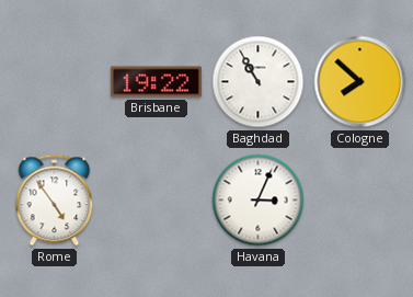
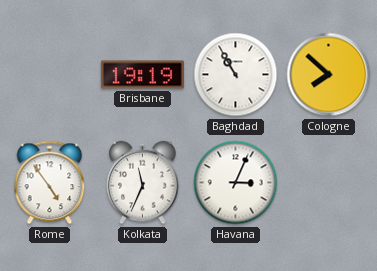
Brisbane: 19:22 -> 19:19
Kolkata: none -> 11:34
